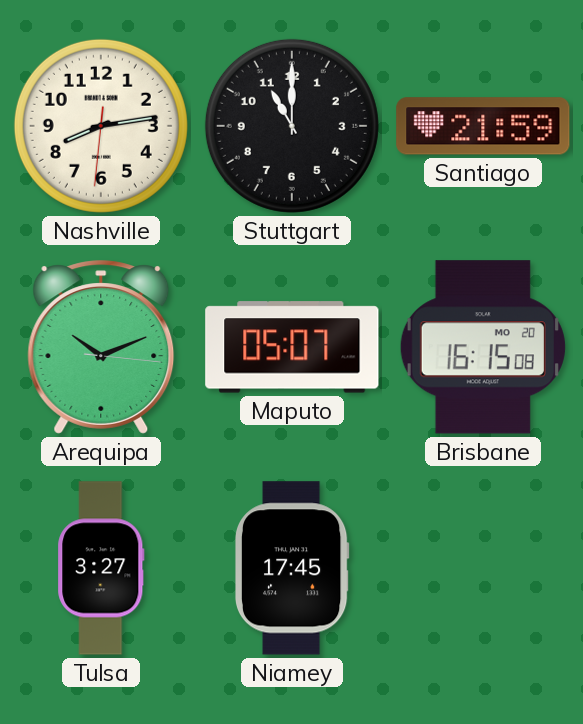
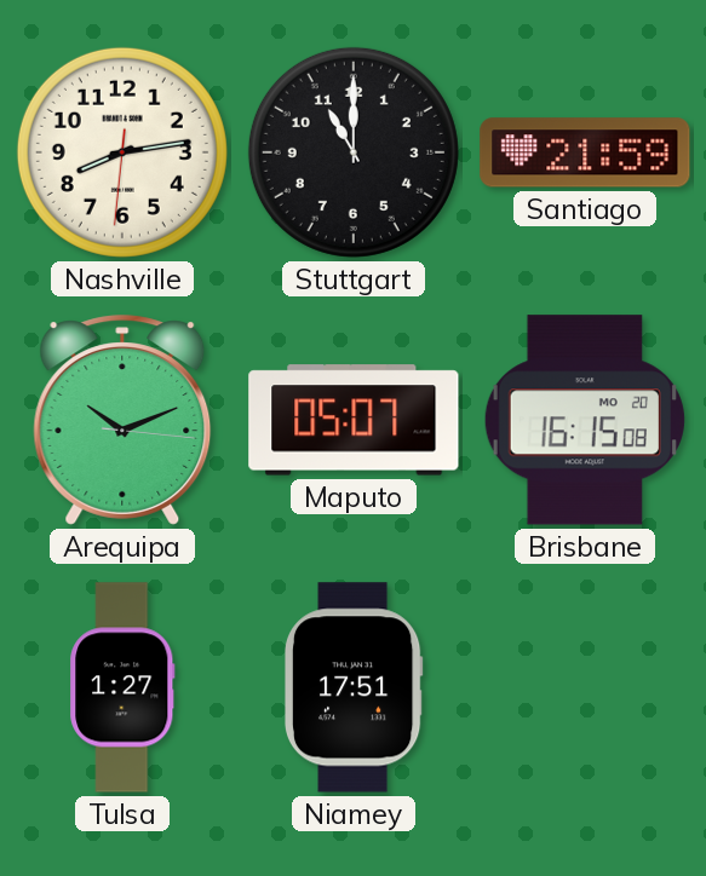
Tulsa: 3:27 -> 1:27
Niamey: 17:45 -> 17:51
